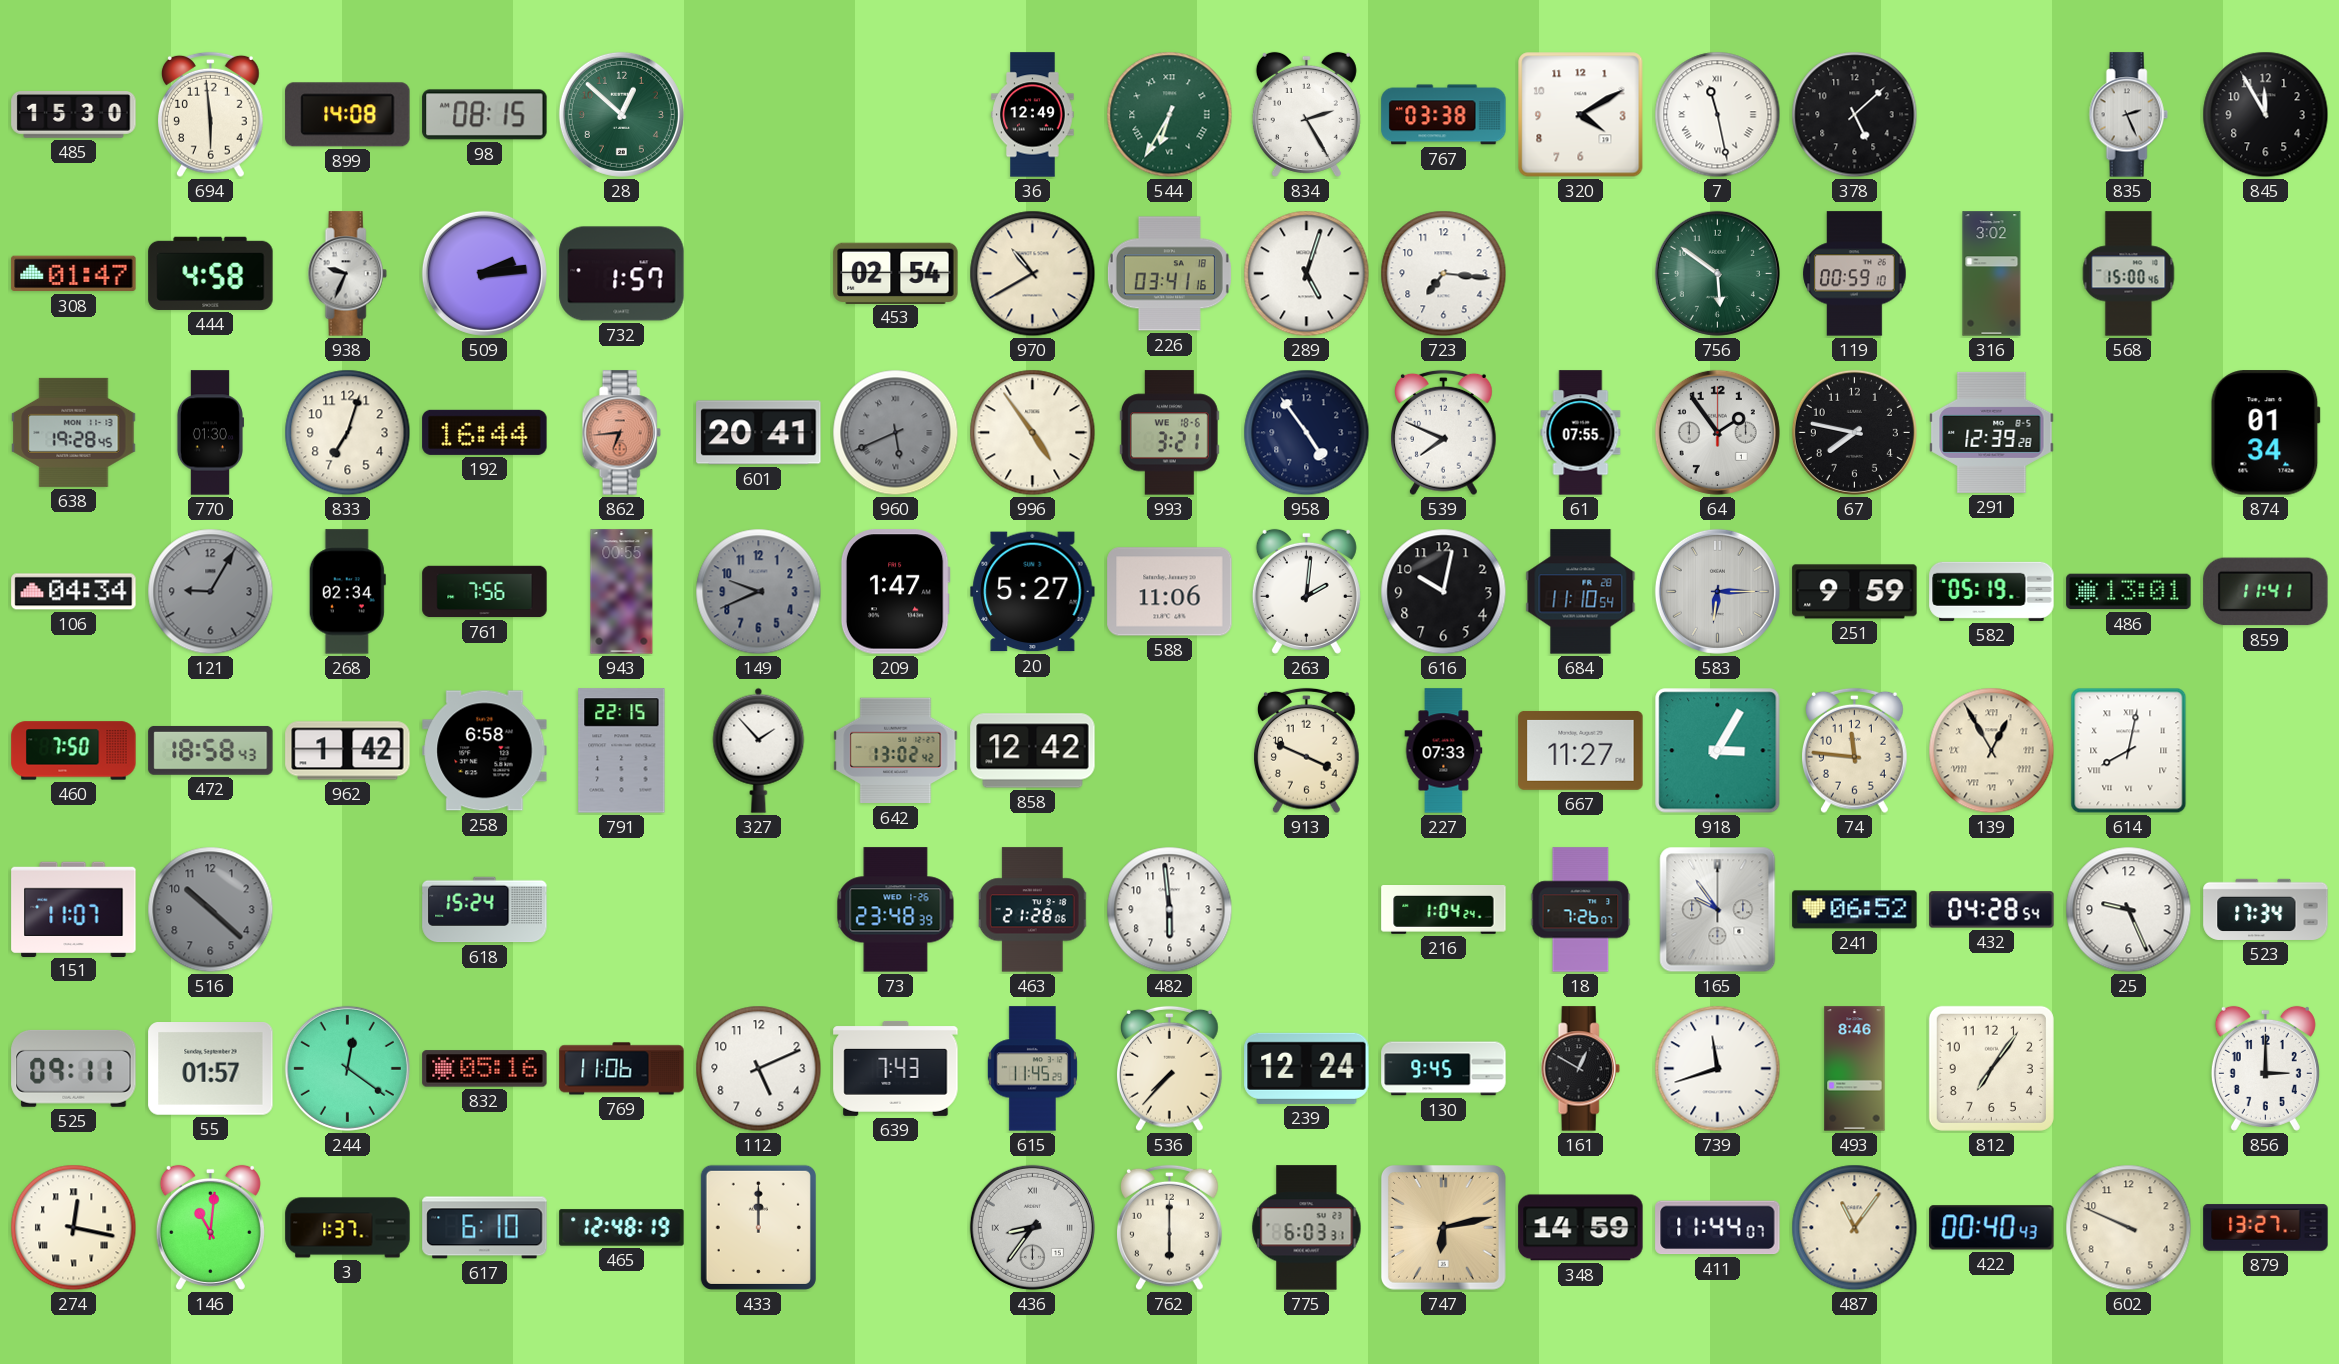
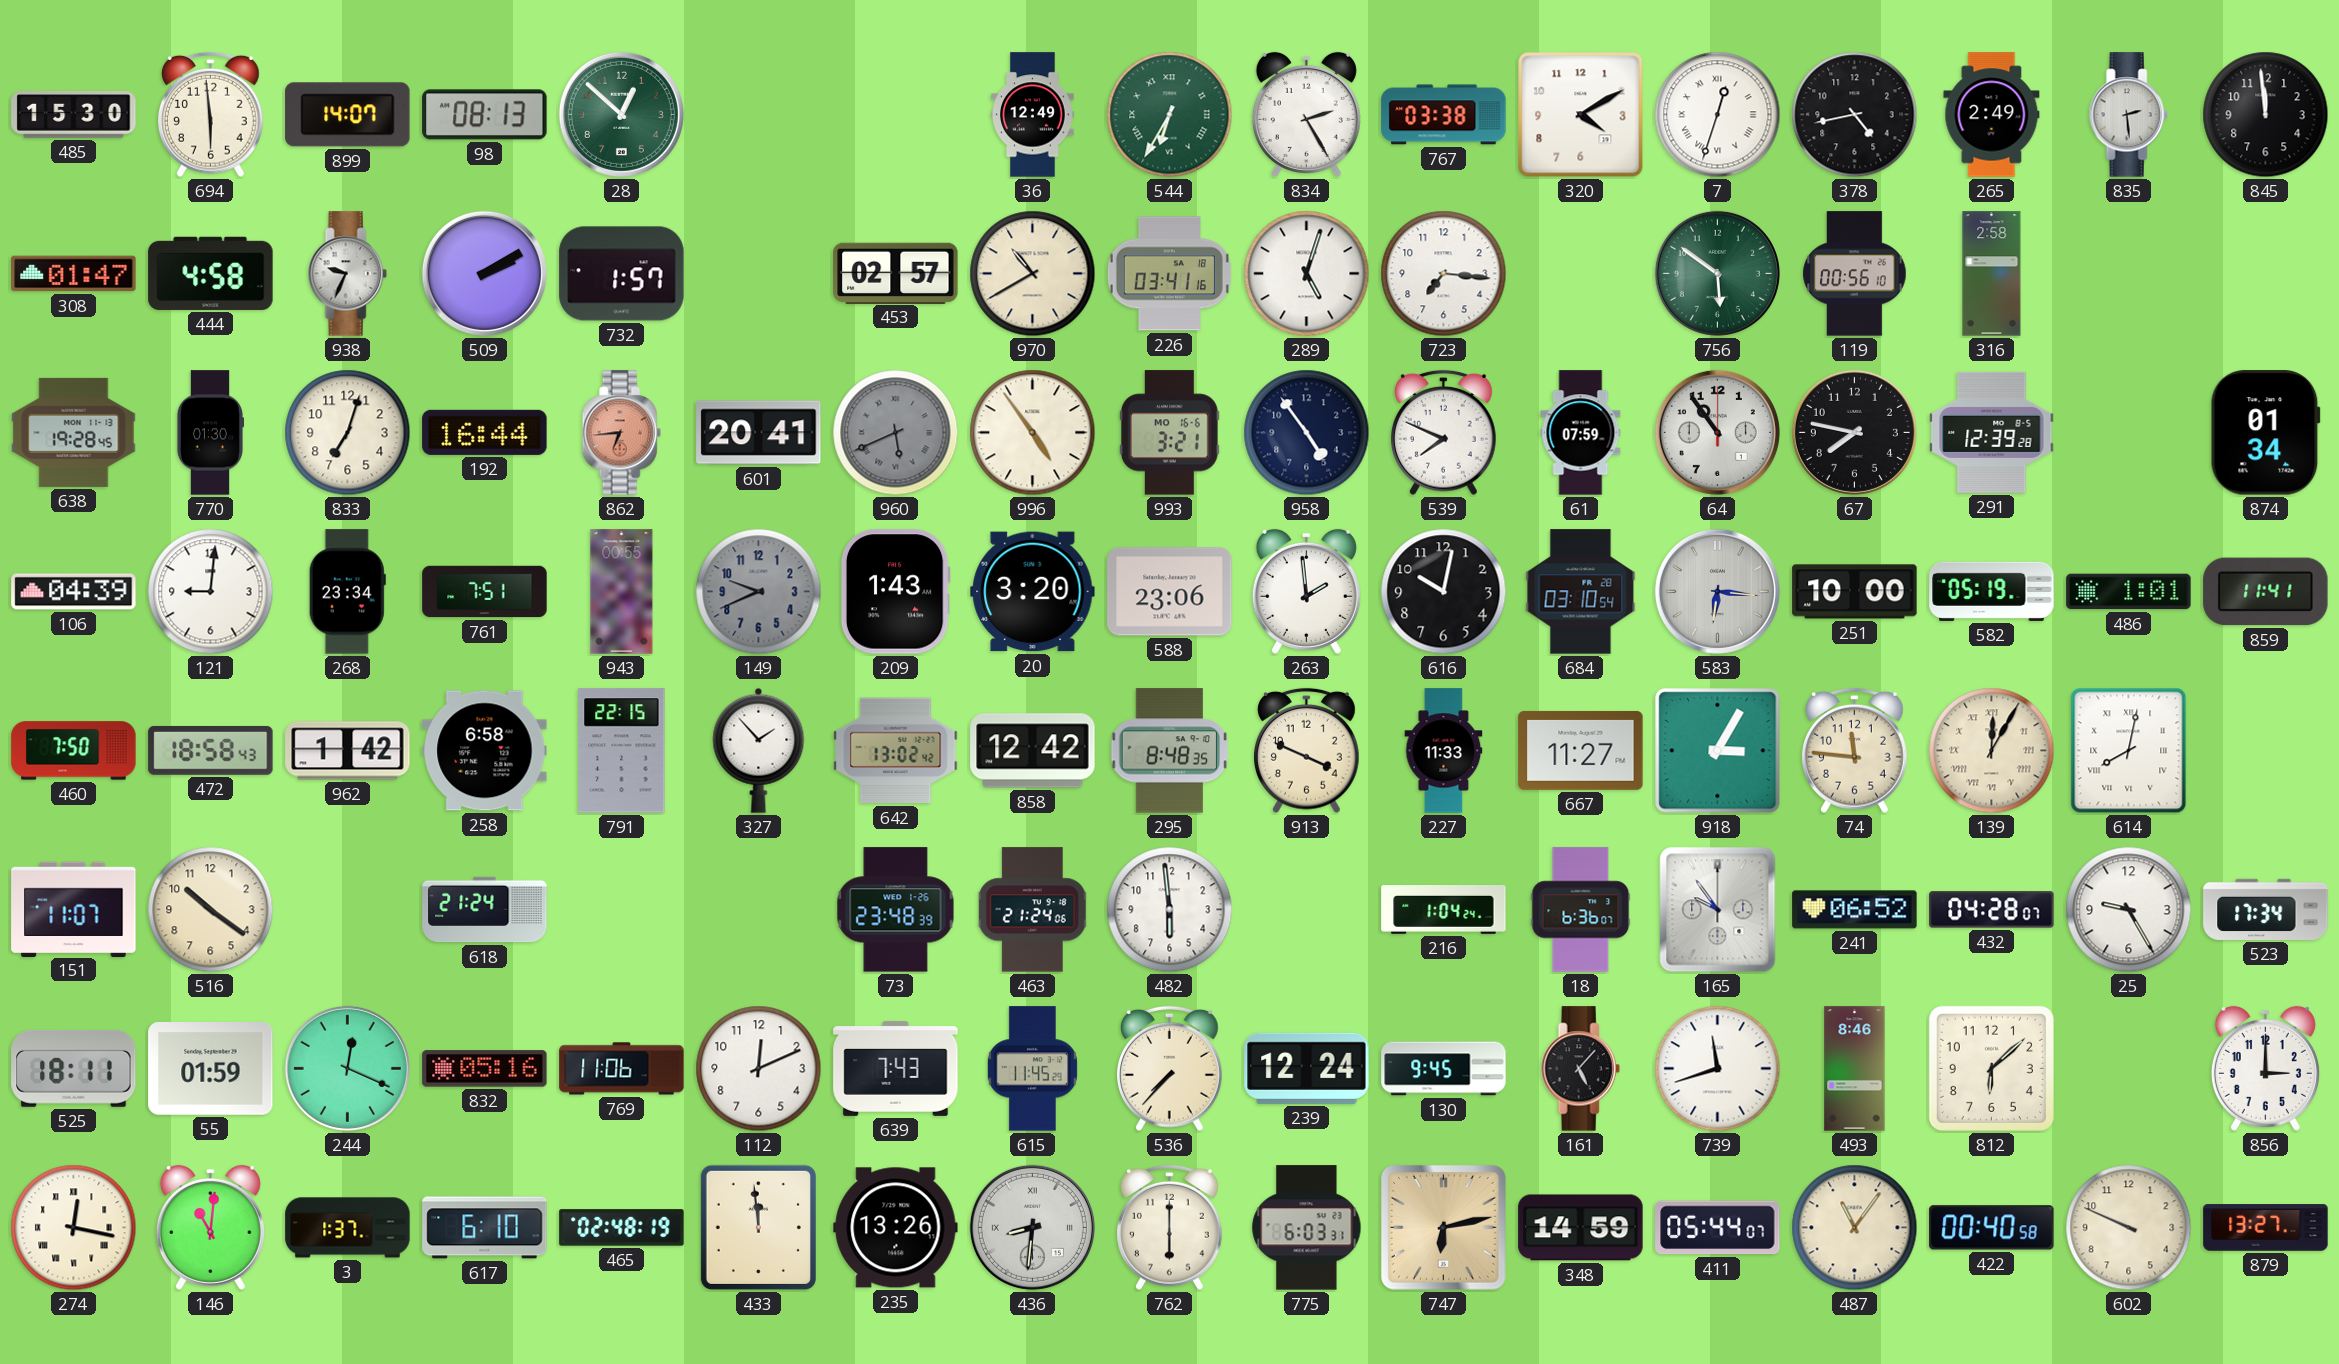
899: 14:08 -> 14:07
98: 08:15 -> 08:13
7: 11:28 -> 12:33
378: 5:08 -> 4:43
265: none -> 2:49
835: 2:26 -> 2:29
845: 11:55 -> 11:59
509: 2:14 -> 2:10
453: 02:54 -> 02:57
119: 00:59 -> 00:56
316: 3:02 -> 2:58
568: 15:00 -> none
993 date: WE 18-6 -> MO 16-6
61: 07:55 -> 07:59
64: 1:54 -> 10:54
106: 04:34 -> 04:39
121: 9:05 -> 9:01
121 dial: grey -> white
268: 02:34 -> 23:34
761: 7:56 -> 7:51
209: 1:47 -> 1:43
20: 5:27 -> 3:20
588: 11:06 -> 23:06
263: 2:01 -> 1:59
684: 11:10 -> 03:10
583: 6:15 -> 6:16
251: 9:59 -> 10:00
486: 13:01 -> 1:01
295: none -> 8:48
227: 07:33 -> 11:33
139: 12:55 -> 12:05
516: 10:22 -> 10:21
516 dial: grey -> cream
618: 15:24 -> 21:24
463: 21:28 -> 21:24
18: 7:26 -> 6:36
432: 04:28:54 -> 04:28:07
25: 9:26 -> 9:25
525: 09:11 -> 18:11
55: 01:57 -> 01:59
244: 12:21 -> 12:19
112: 5:11 -> 12:11
161: 12:50 -> 5:07
812: 7:06 -> 6:08
465: 12:48 -> 02:48
433: 12:00 -> 11:59
235: none -> 13:26
436: 8:36 -> 8:31
411: 11:44 -> 05:44
422: 00:40:43 -> 00:40:58
